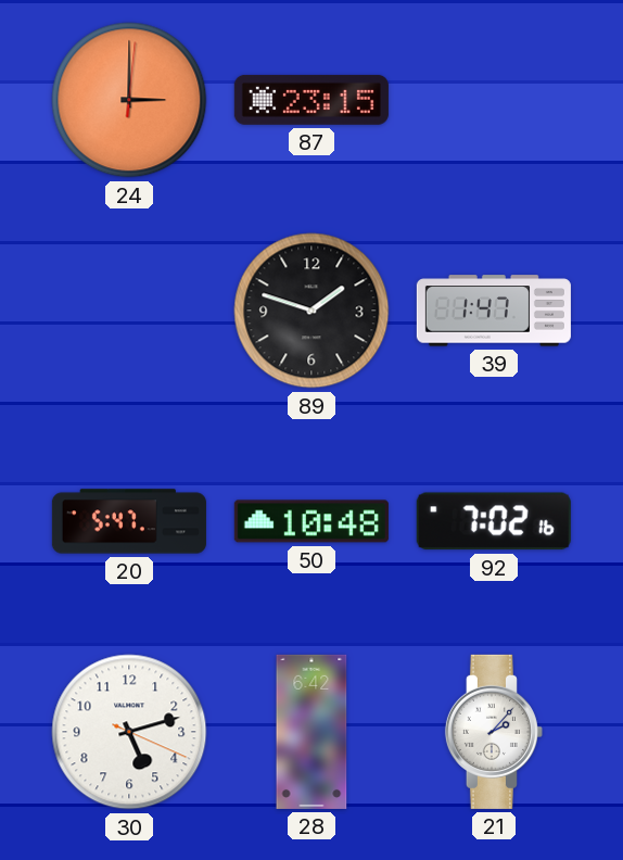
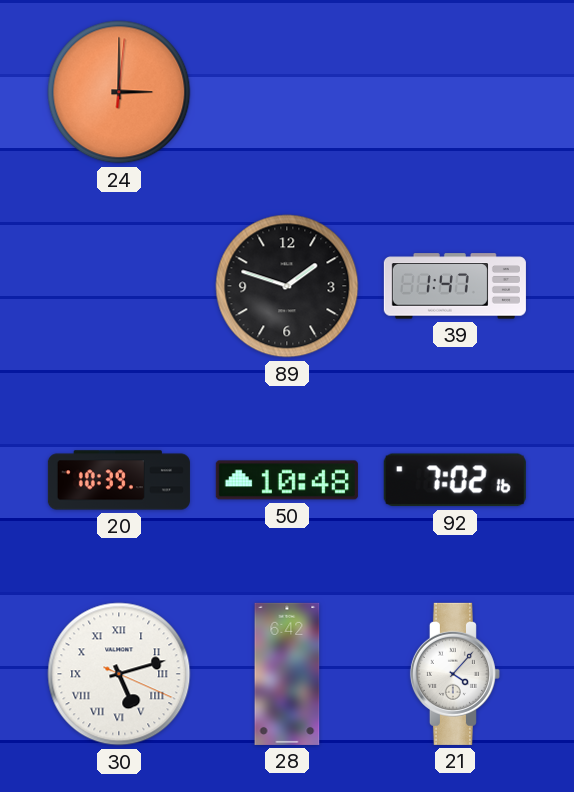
87: 23:15 -> none
20: 5:47 -> 10:39
30 numerals: Arabic -> Roman
21: 2:07 -> 4:07
